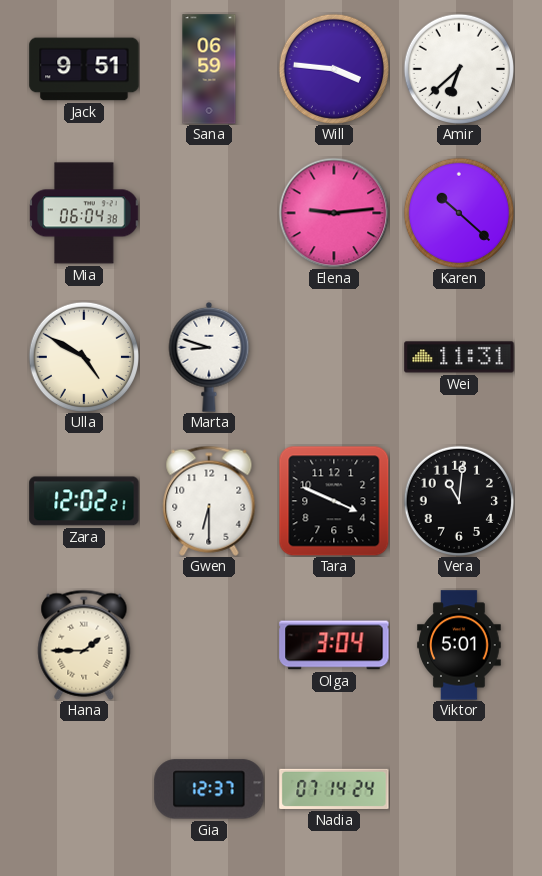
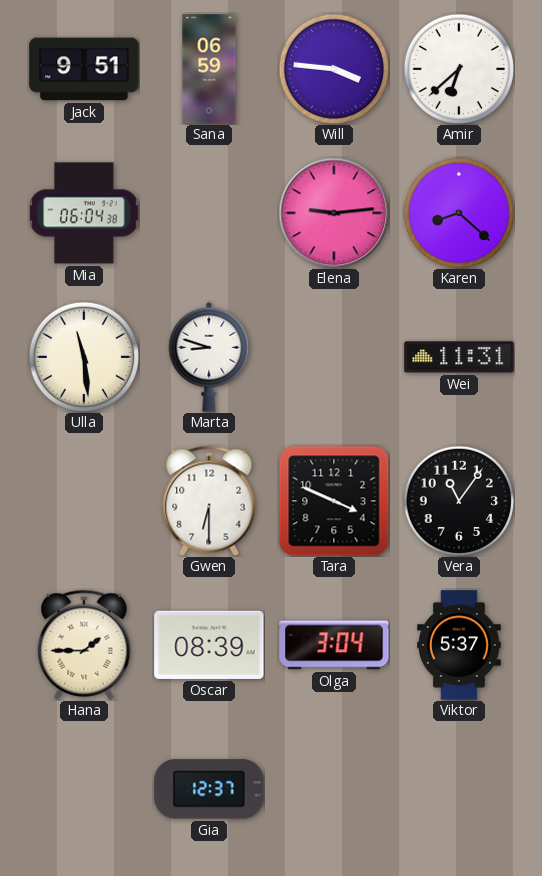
Karen: 10:22 -> 8:22
Ulla: 4:50 -> 11:29
Zara: 12:02 -> none
Vera: 11:01 -> 11:06
Oscar: none -> 08:39
Viktor: 5:01 -> 5:37
Nadia: 07:14 -> none
